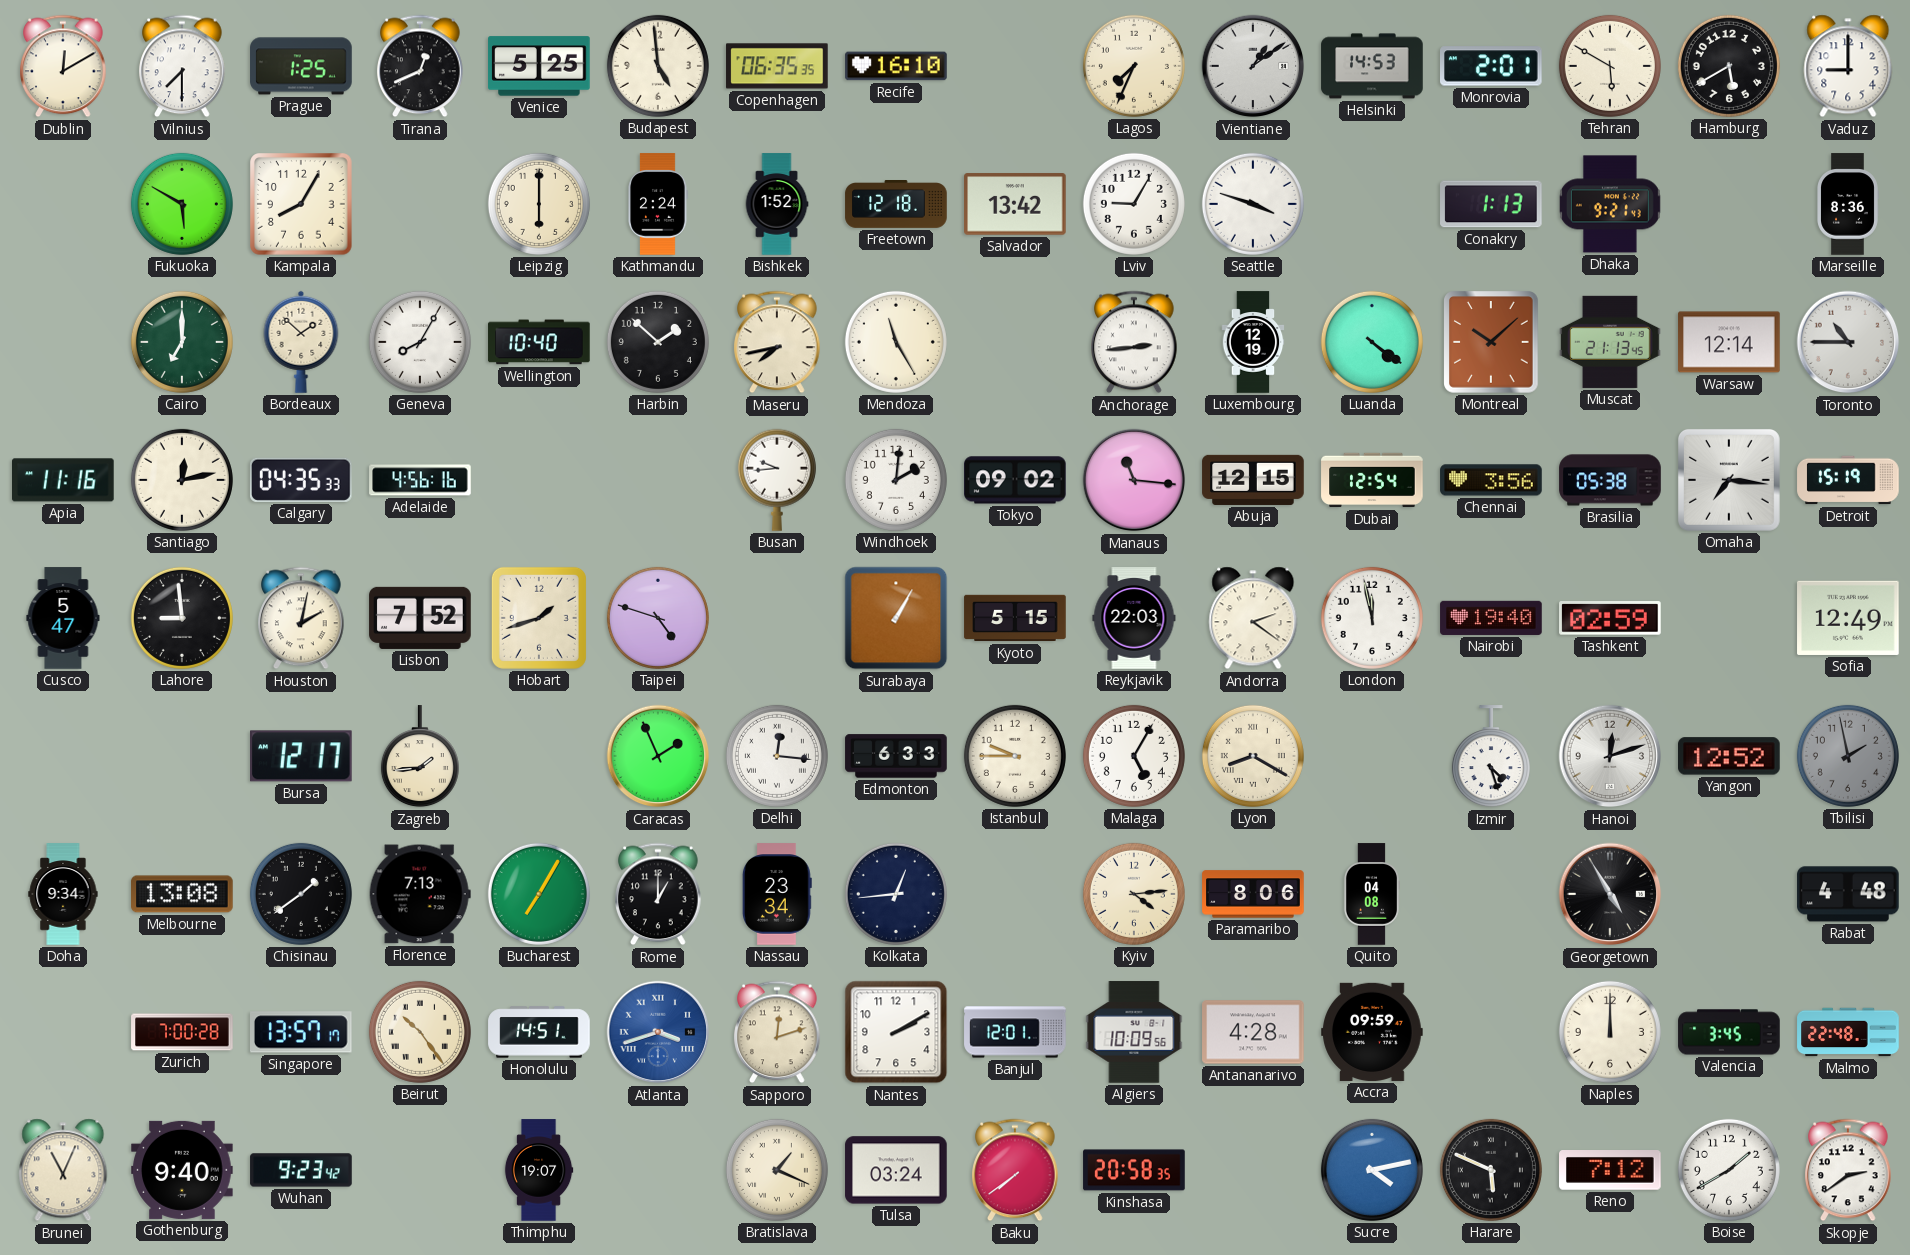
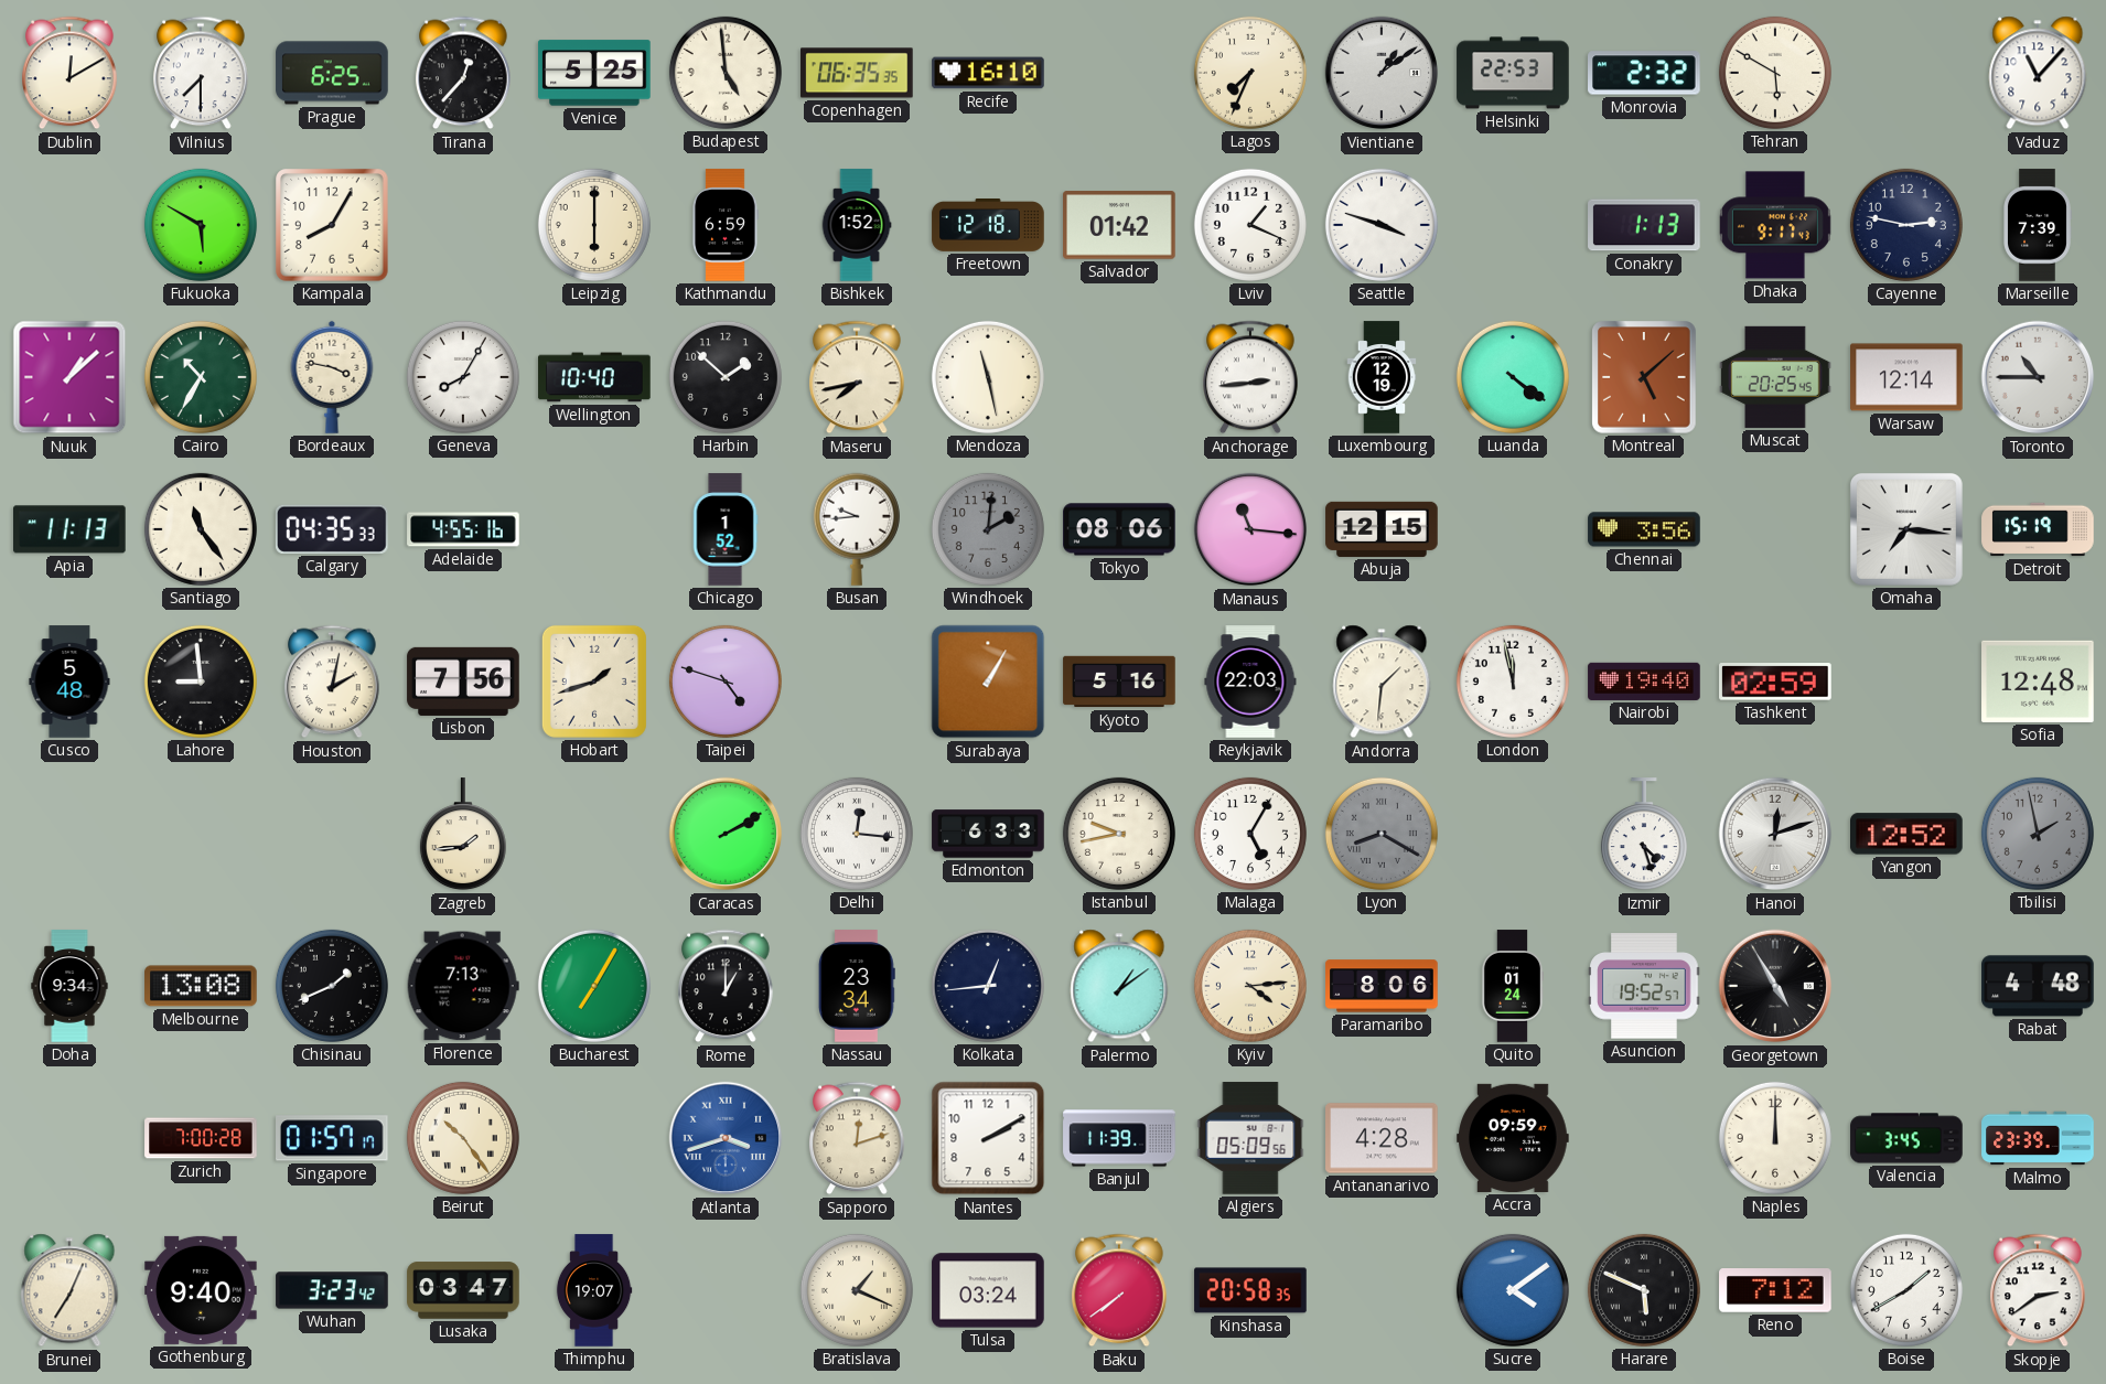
Prague: 1:25 -> 6:25
Tirana: 12:41 -> 12:37
Helsinki: 14:53 -> 22:53
Monrovia: 2:01 -> 2:32
Hamburg: 5:40 -> none
Vaduz: 9:00 -> 11:07
Kathmandu: 2:24 -> 6:59
Salvador: 13:42 -> 01:42
Lviv: 9:05 -> 1:19
Dhaka: 9:21 -> 9:17
Cayenne: none -> 2:47
Marseille: 8:36 -> 7:39
Nuuk: none -> 1:08
Cairo: 7:00 -> 10:35
Bordeaux: 1:52 -> 3:47
Mendoza: 11:25 -> 11:28
Montreal: 10:08 -> 5:08
Muscat: 21:13 -> 20:25
Apia: 11:16 -> 11:13
Santiago: 12:13 -> 11:24
Adelaide: 4:56 -> 4:55
Chicago: none -> 1:52
Windhoek dial: white -> grey
Tokyo: 09:02 -> 08:06
Dubai: 12:54 -> none
Brasilia: 05:38 -> none
Cusco: 5:47 -> 5:48
Lisbon: 7:52 -> 7:56
Kyoto: 5:15 -> 5:16
Andorra: 2:21 -> 1:31
Sofia: 12:49 -> 12:48
Bursa: 12:17 -> none
Caracas: 1:56 -> 2:10
Istanbul: 9:45 -> 9:43
Lyon dial: cream -> grey
Chisinau: 1:39 -> 1:41
Palermo: none -> 1:09
Quito: 04:08 -> 01:24
Asuncion: none -> 19:52
Singapore: 13:57 -> 01:57
Honolulu: 14:51 -> none
Banjul: 12:01 -> 11:39
Algiers: 10:09 -> 05:09
Malmo: 22:48 -> 23:39
Brunei: 11:04 -> 7:04
Wuhan: 9:23 -> 3:23
Lusaka: none -> 03:47
Sucre: 4:13 -> 4:09
